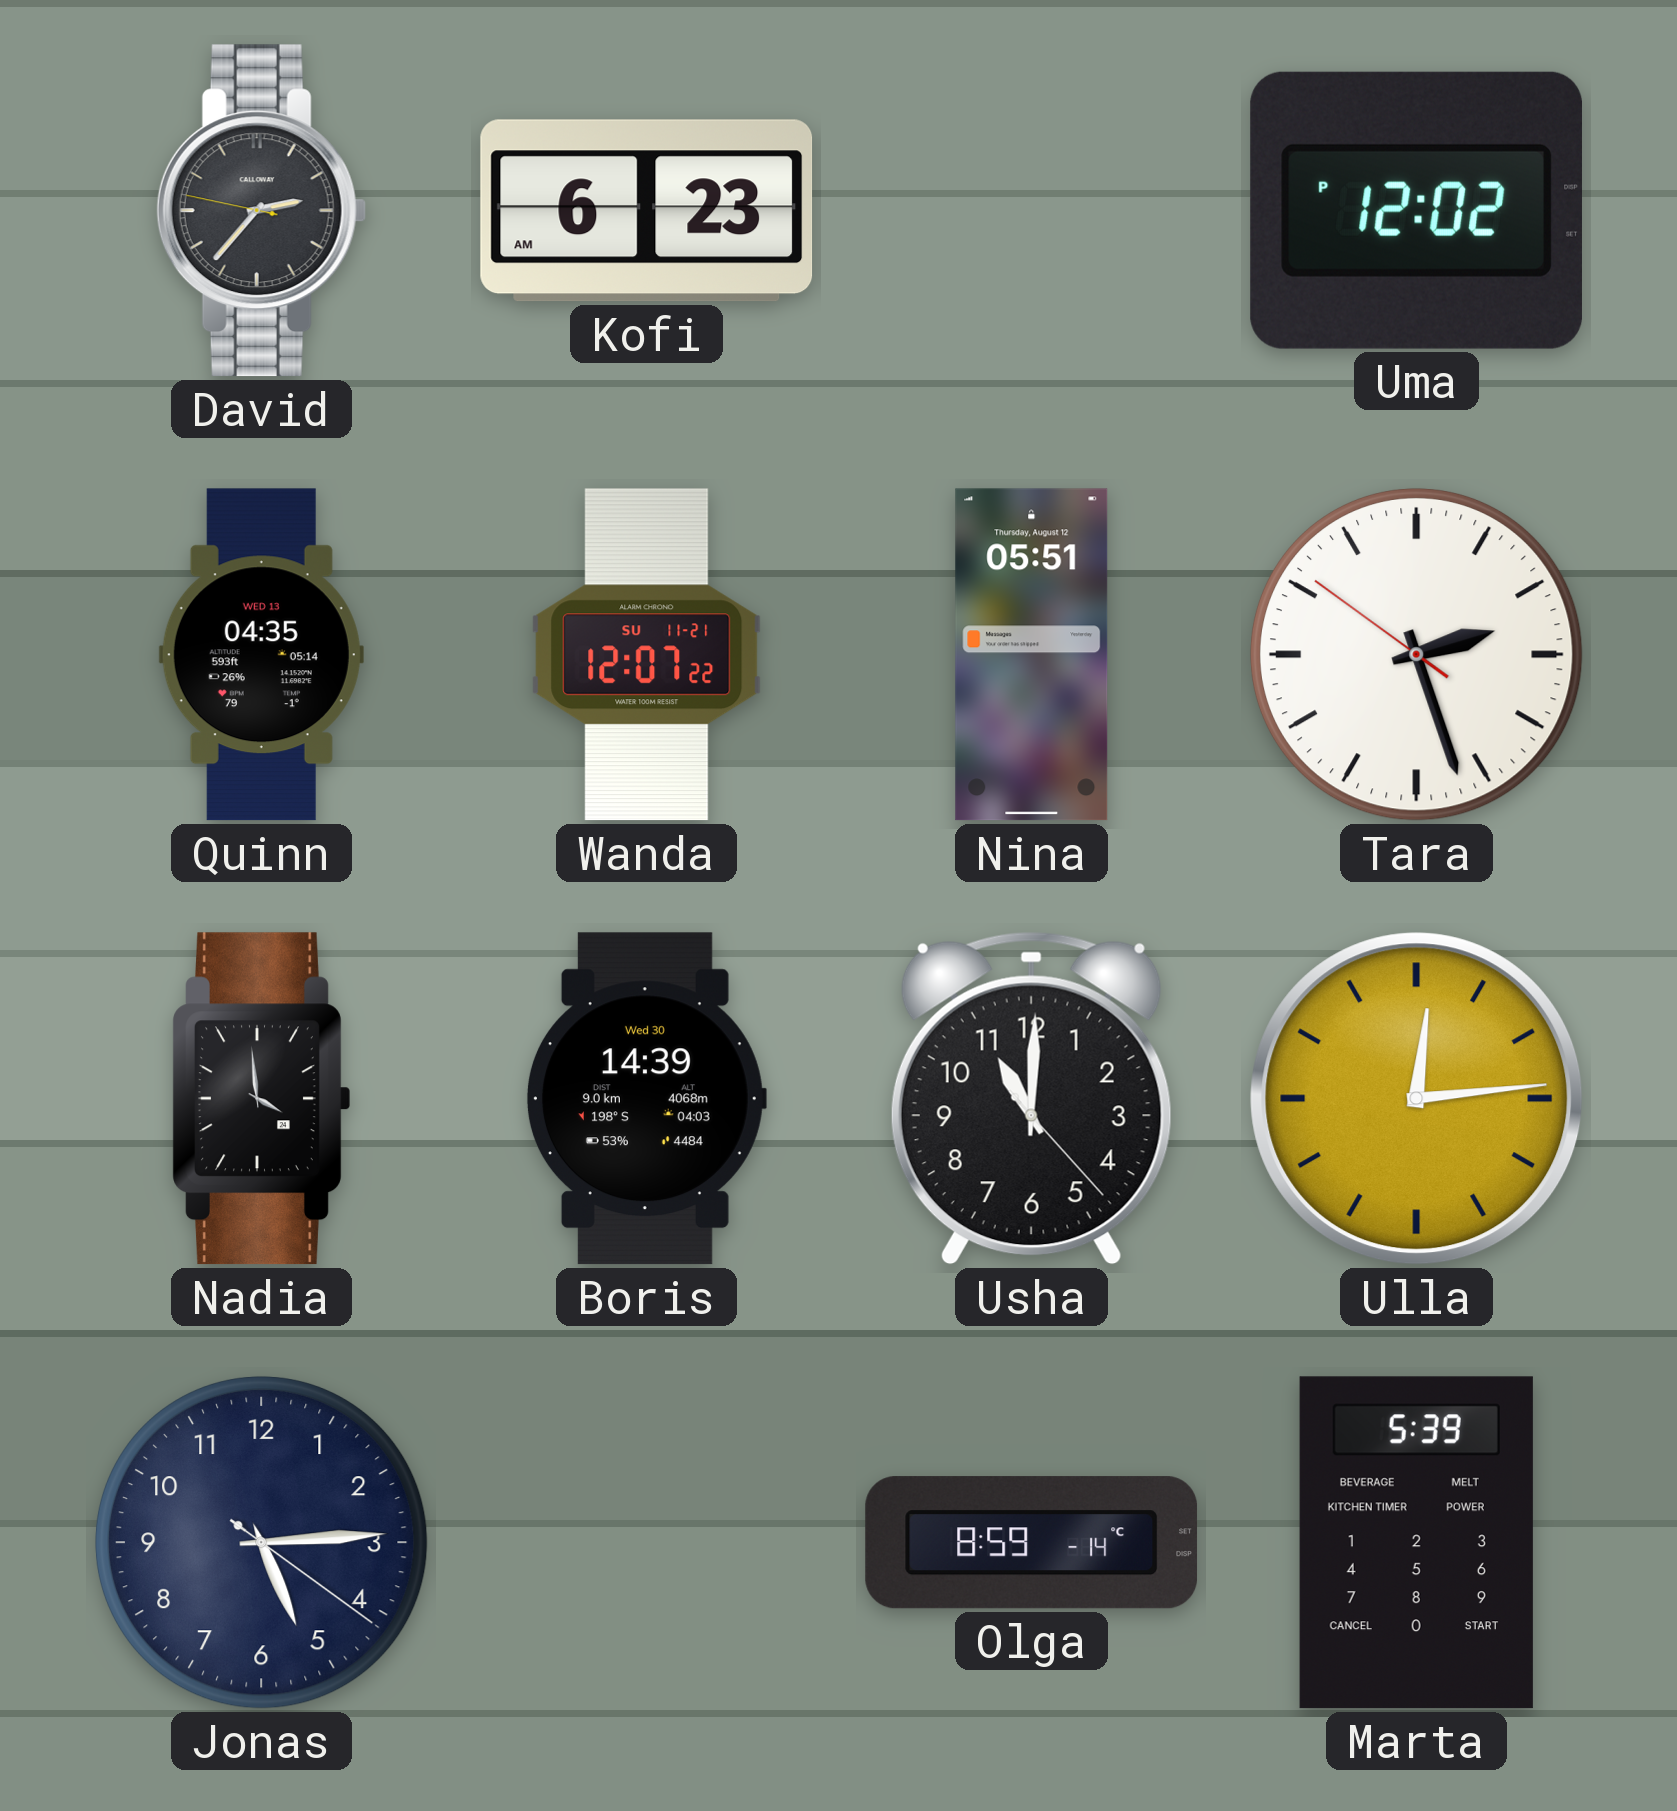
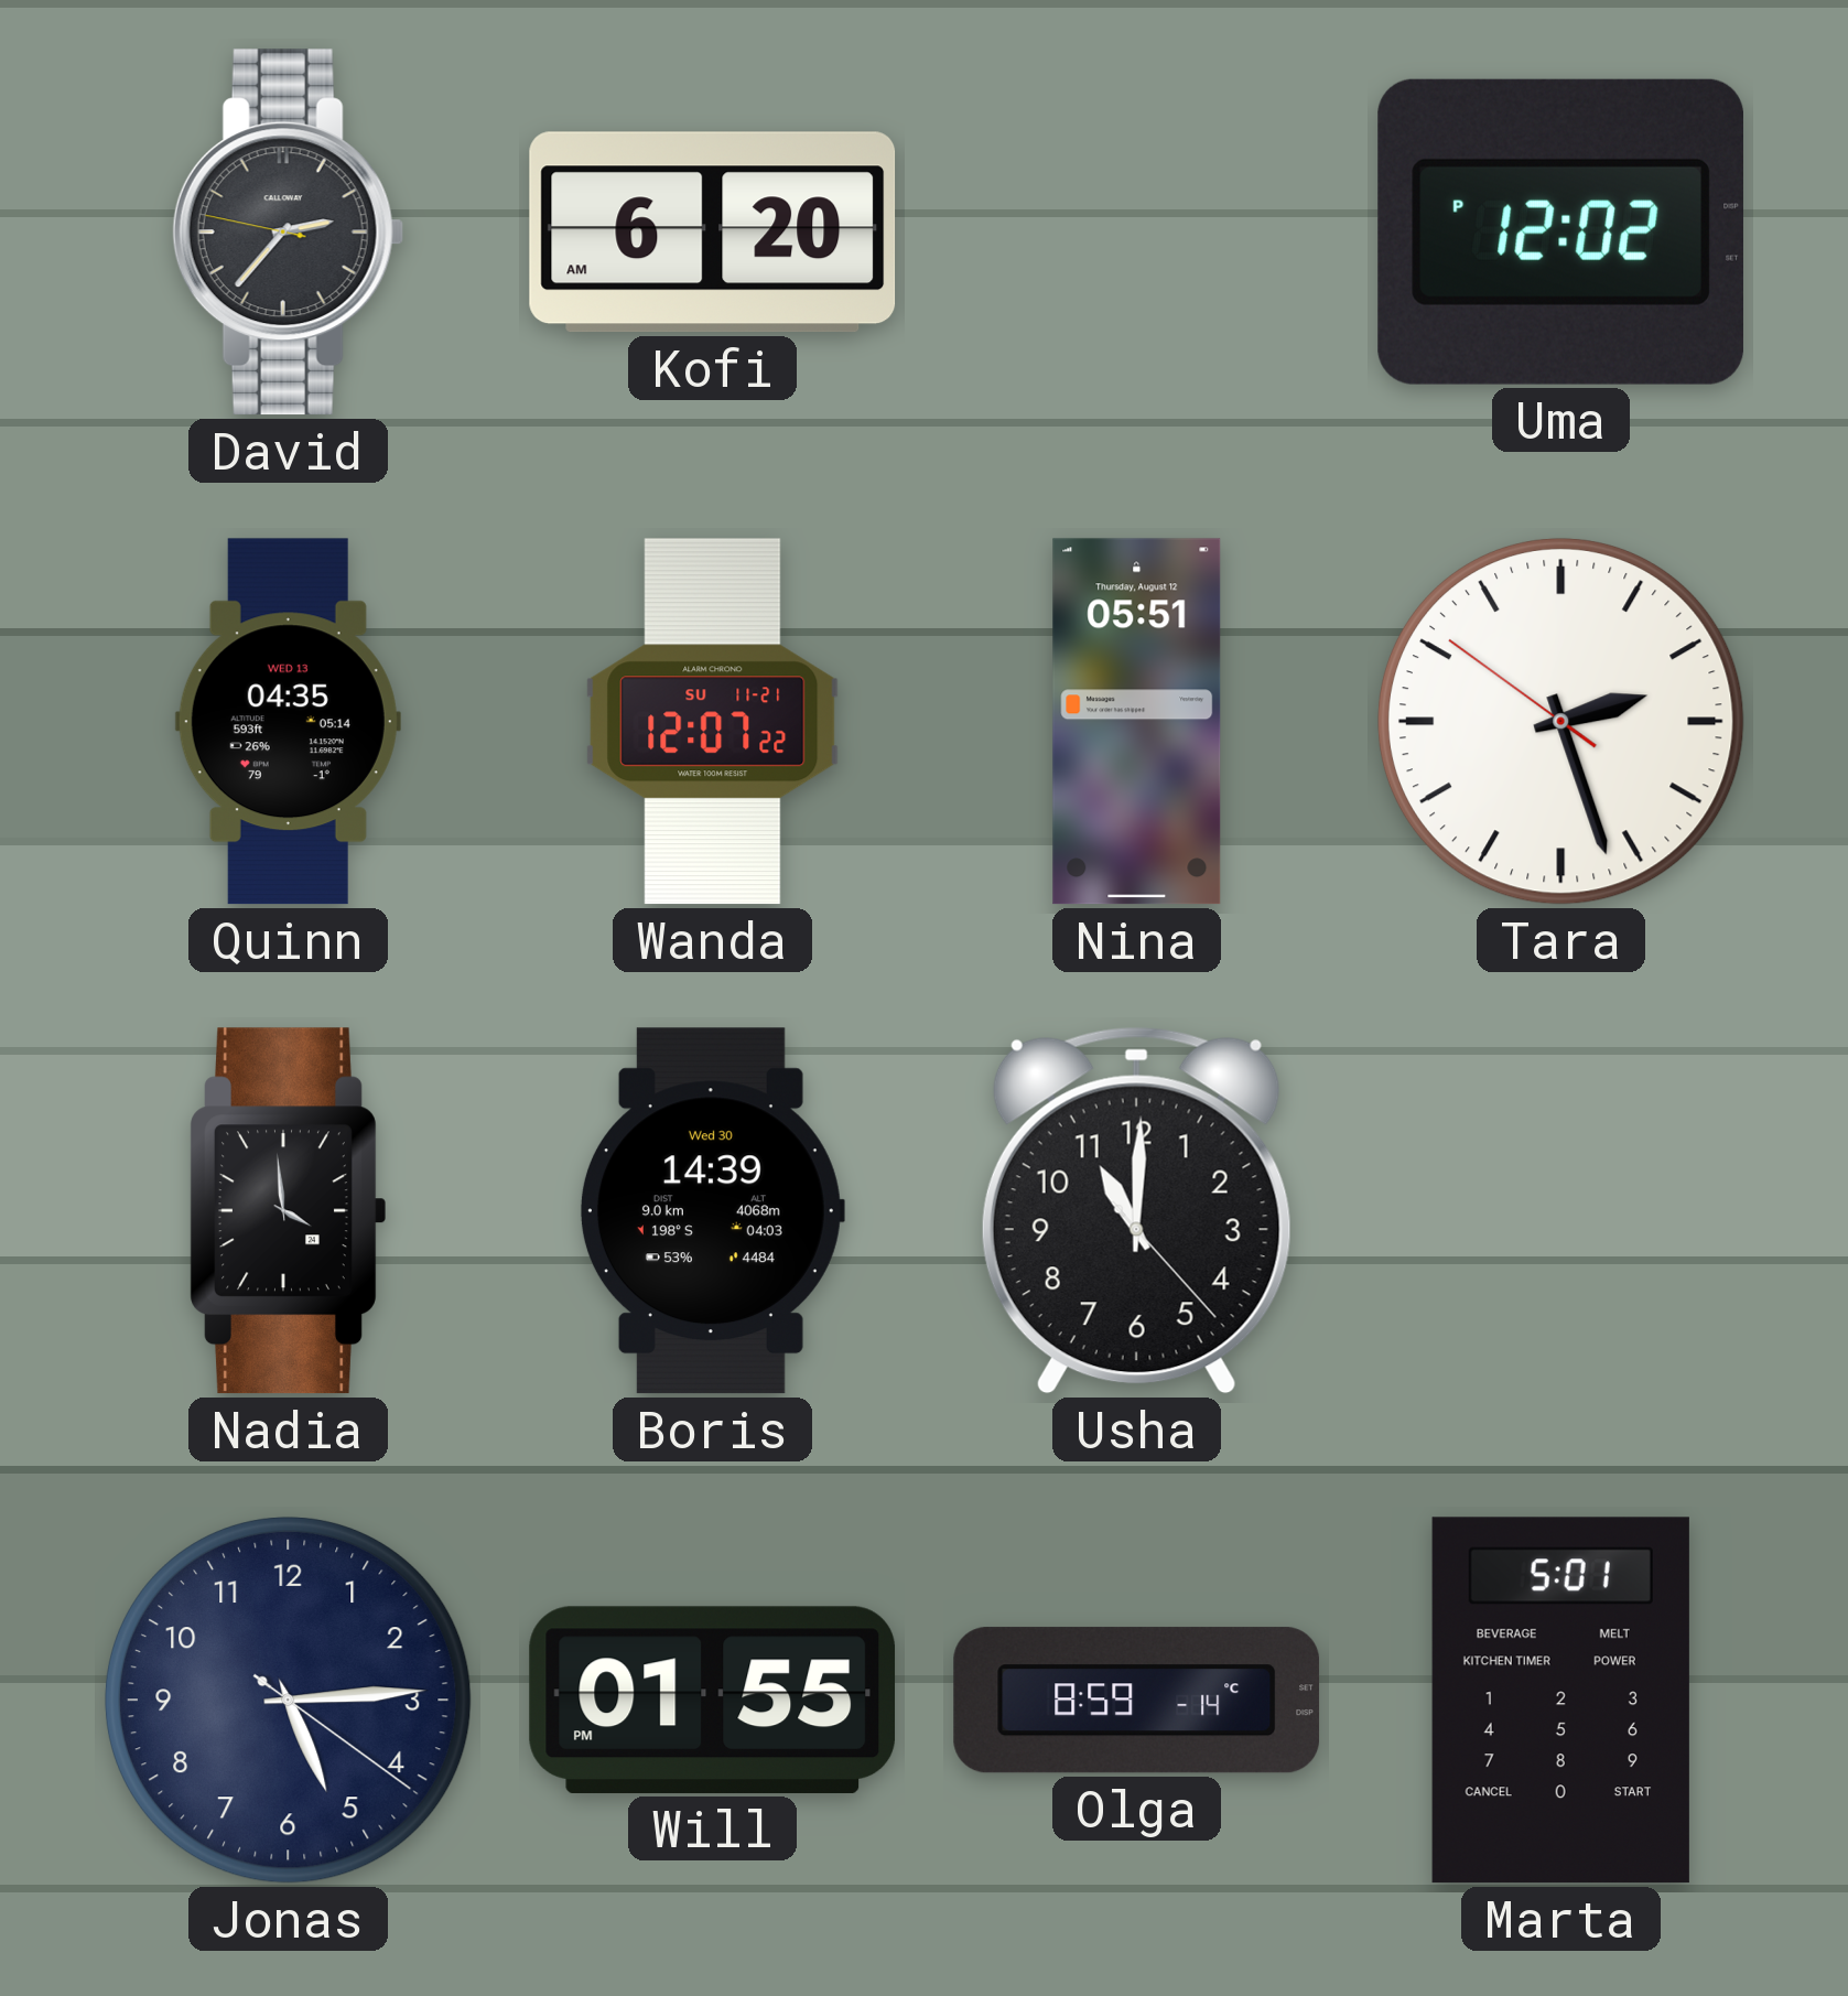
Kofi: 6:23 -> 6:20
Ulla: 12:14 -> none
Will: none -> 01:55
Marta: 5:39 -> 5:01
